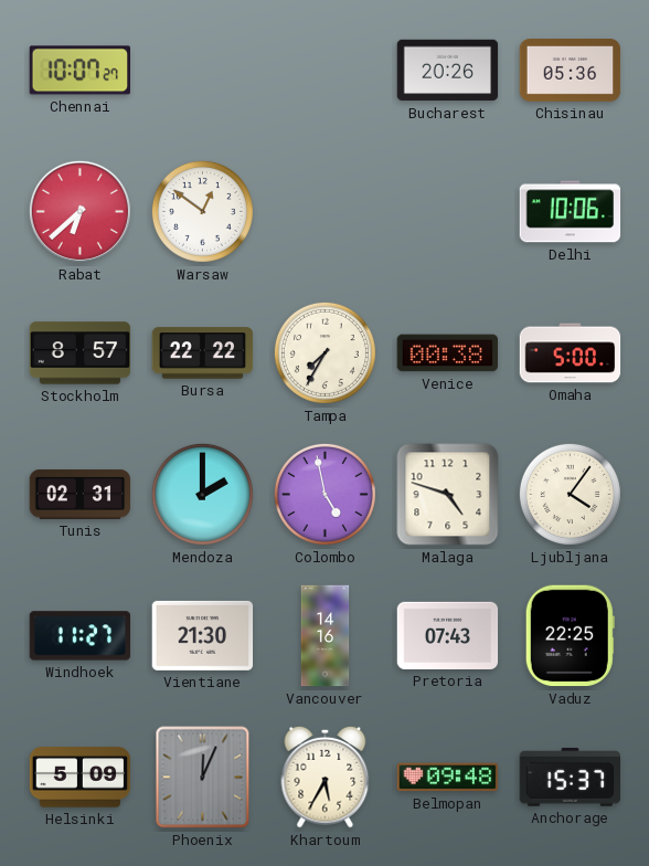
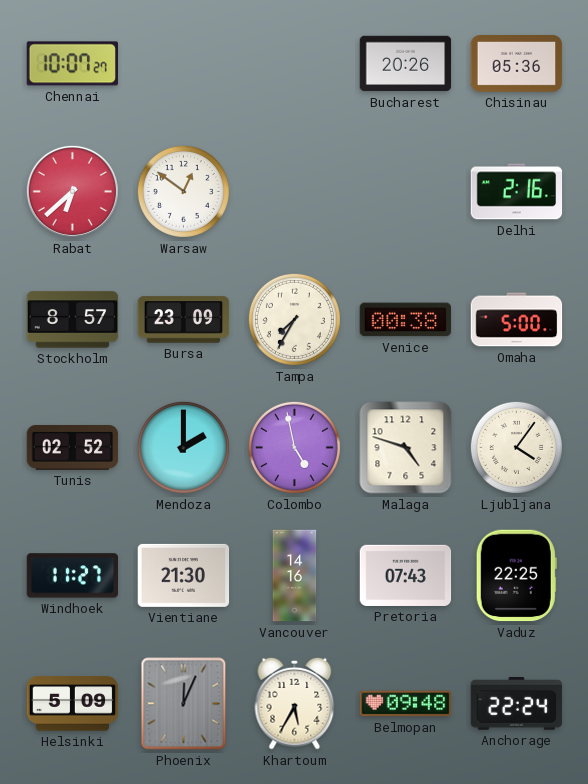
Delhi: 10:06 -> 2:16
Bursa: 22:22 -> 23:09
Tunis: 02:31 -> 02:52
Anchorage: 15:37 -> 22:24
